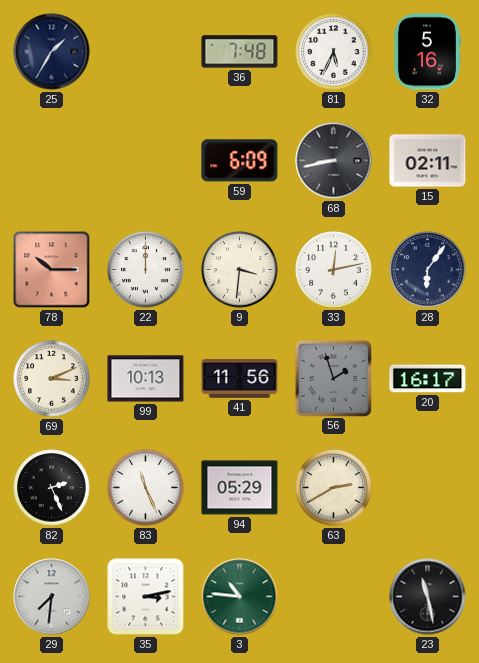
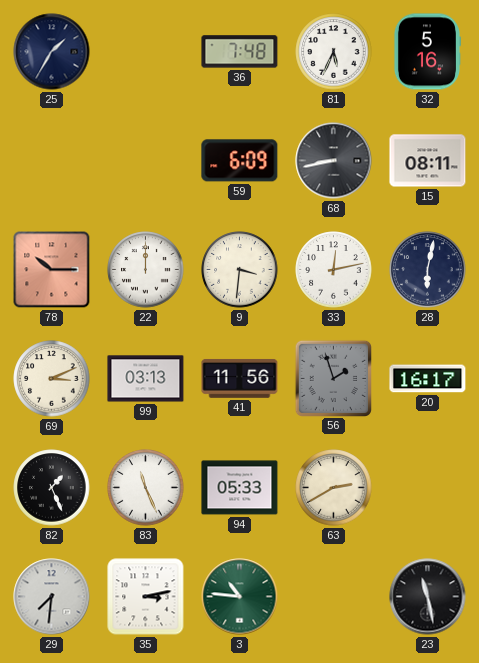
15: 02:11 -> 08:11
28: 6:06 -> 6:02
99: 10:13 -> 03:13
82: 2:26 -> 1:26
94: 05:29 -> 05:33
